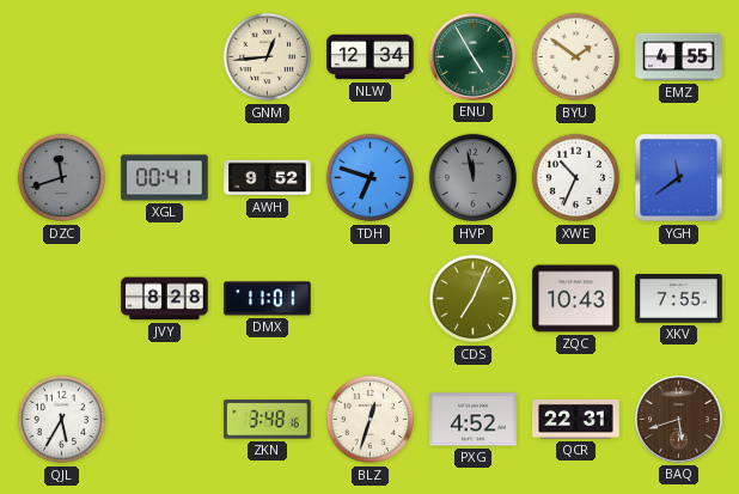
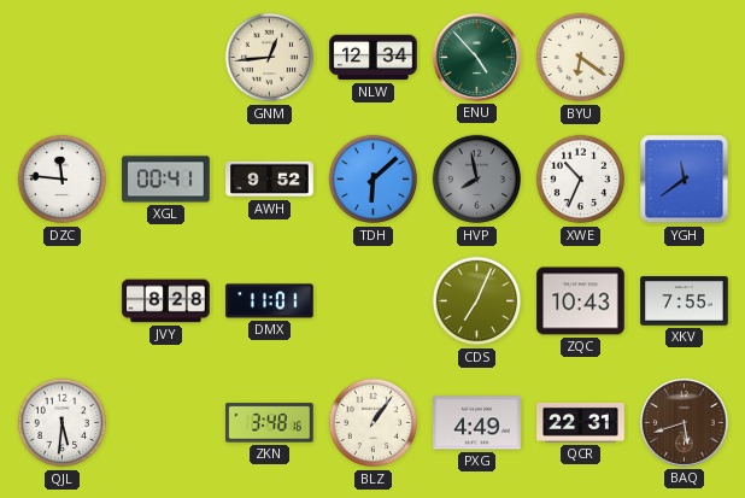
ENU: 4:55 -> 4:53
BYU: 1:51 -> 6:21
EMZ: 4:55 -> none
DZC: 11:42 -> 11:46
DZC dial: grey -> white
TDH: 6:48 -> 6:08
HVP: 11:58 -> 7:58
QJL: 5:35 -> 5:31
BLZ: 12:33 -> 1:06
PXG: 4:52 -> 4:49
